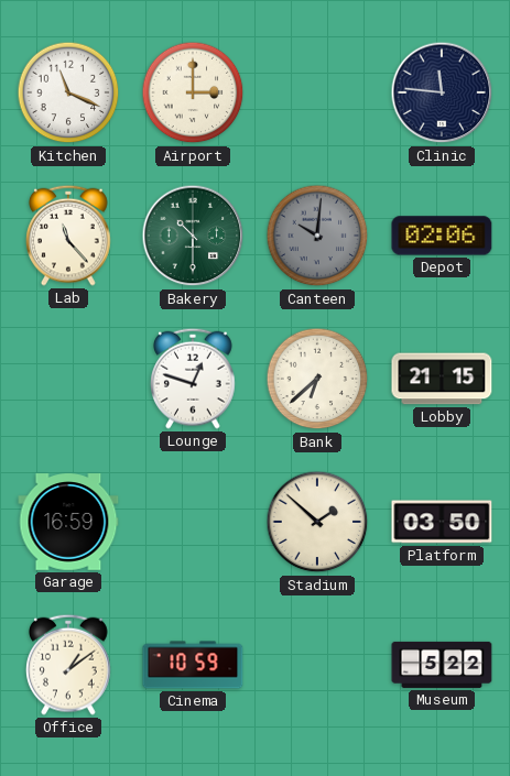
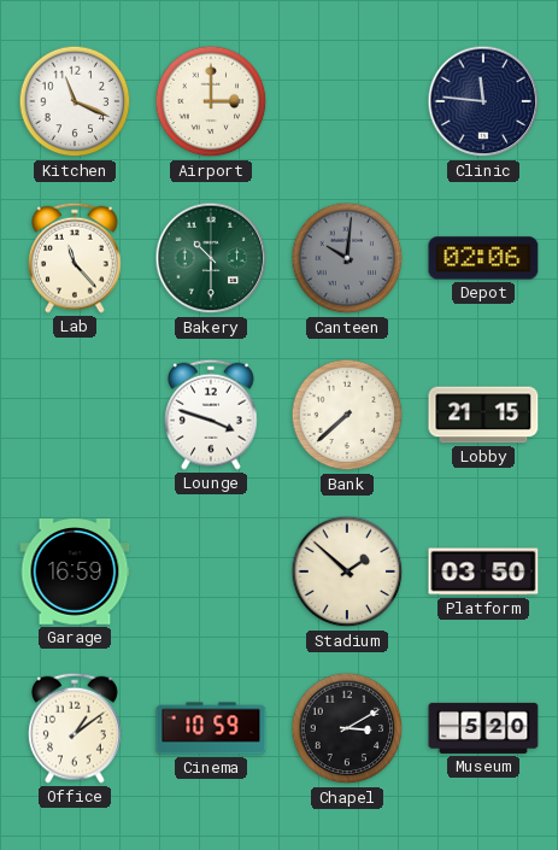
Lounge: 12:48 -> 3:48
Bank: 6:38 -> 7:38
Chapel: none -> 3:10
Museum: 5:22 -> 5:20
